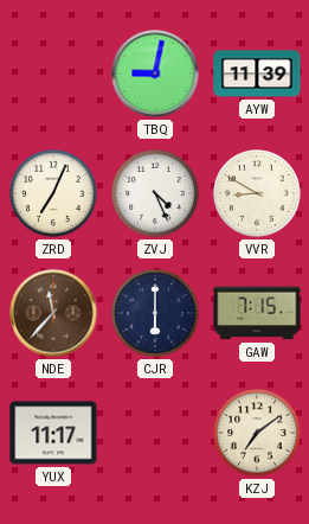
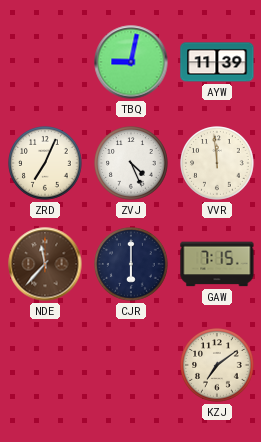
VVR: 8:50 -> 11:59
YUX: 11:17 -> none
